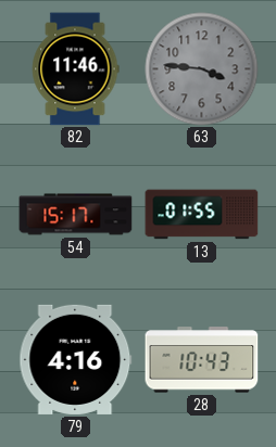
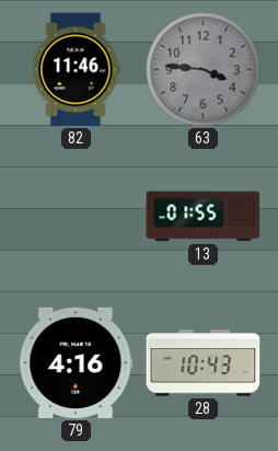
54: 15:17 -> none
